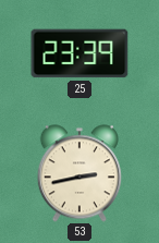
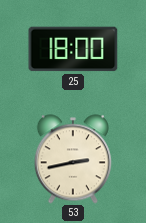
25: 23:39 -> 18:00
